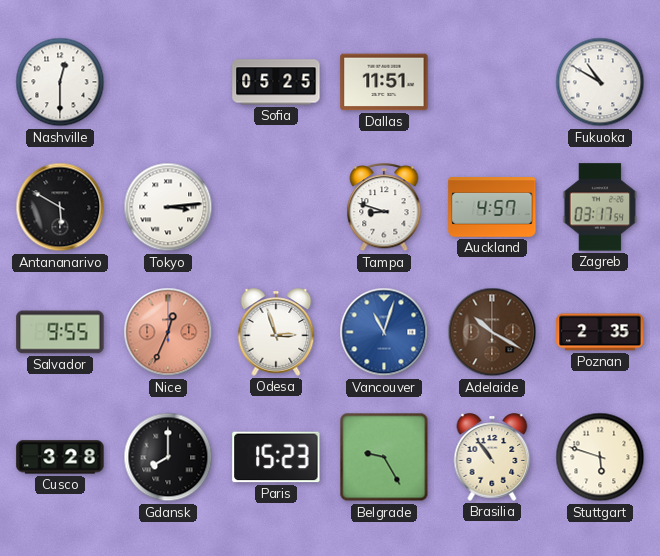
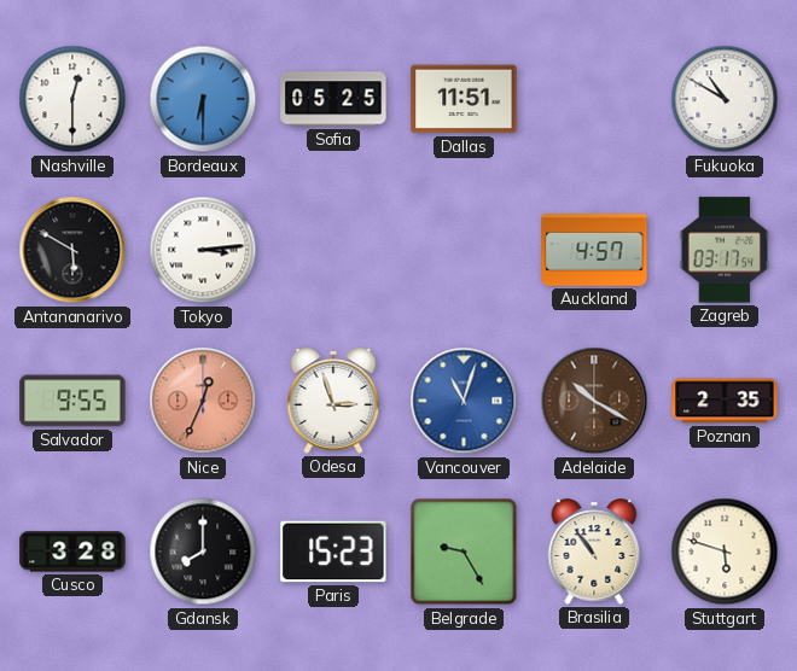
Bordeaux: none -> 6:30
Tampa: 8:48 -> none
